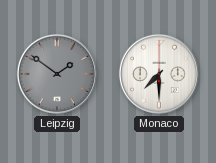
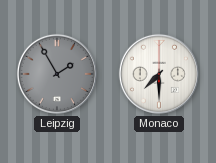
Leipzig: 1:51 -> 1:55
